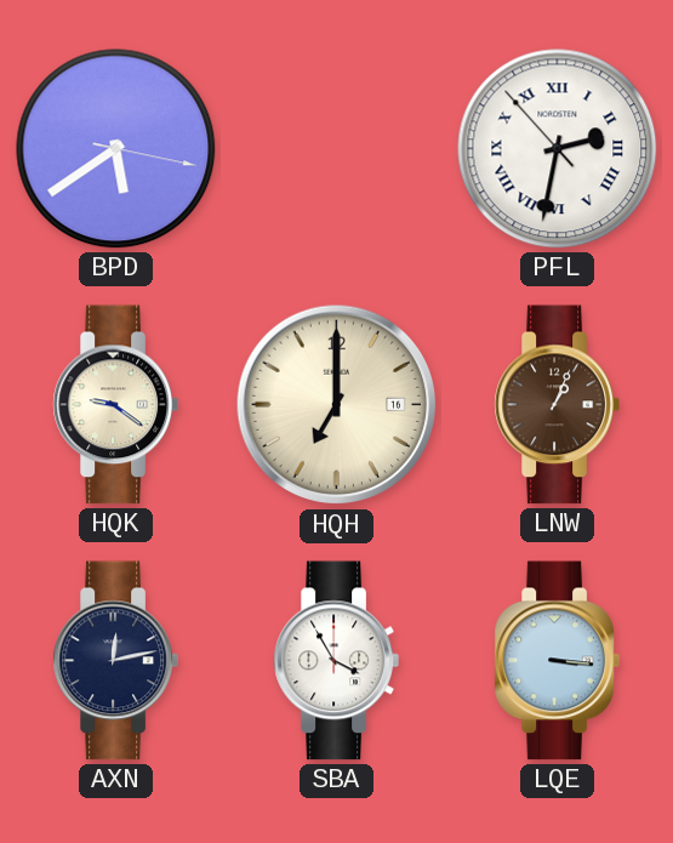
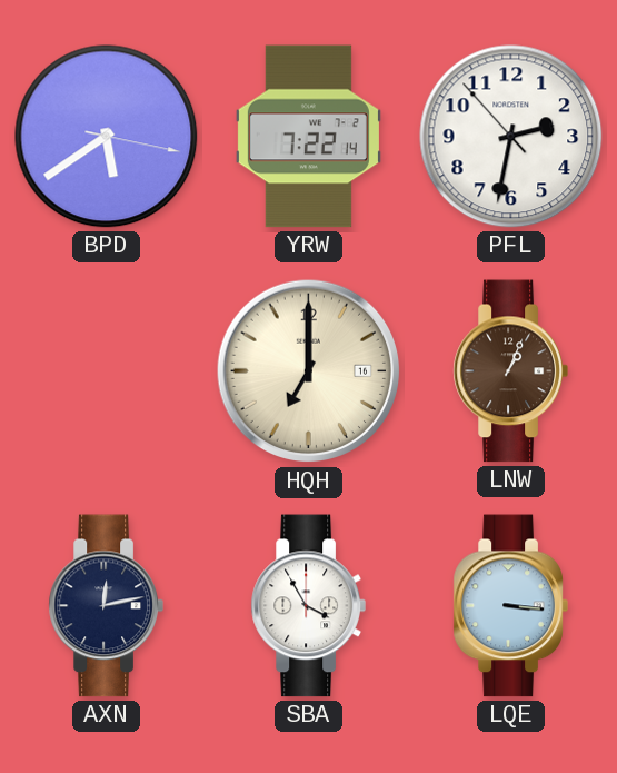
YRW: none -> 7:22
PFL numerals: Roman -> Arabic
HQK: 9:21 -> none
